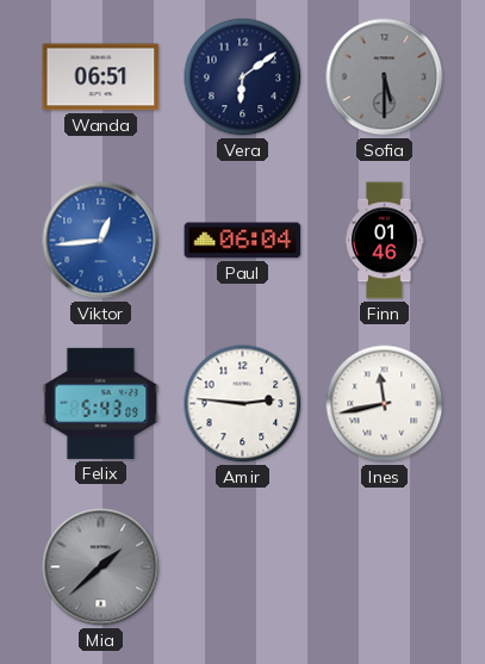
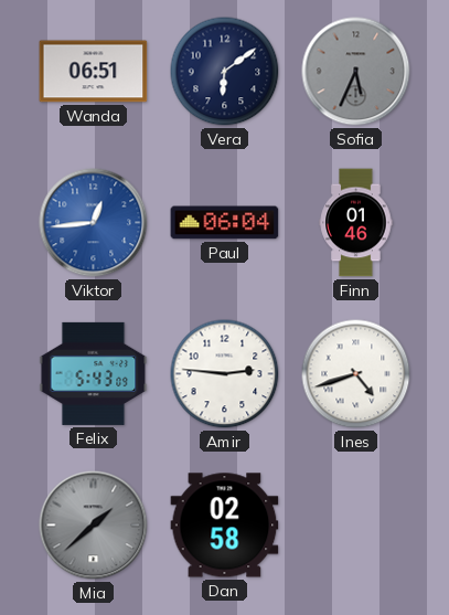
Sofia: 5:30 -> 5:34
Ines: 11:43 -> 4:42
Dan: none -> 02:58
